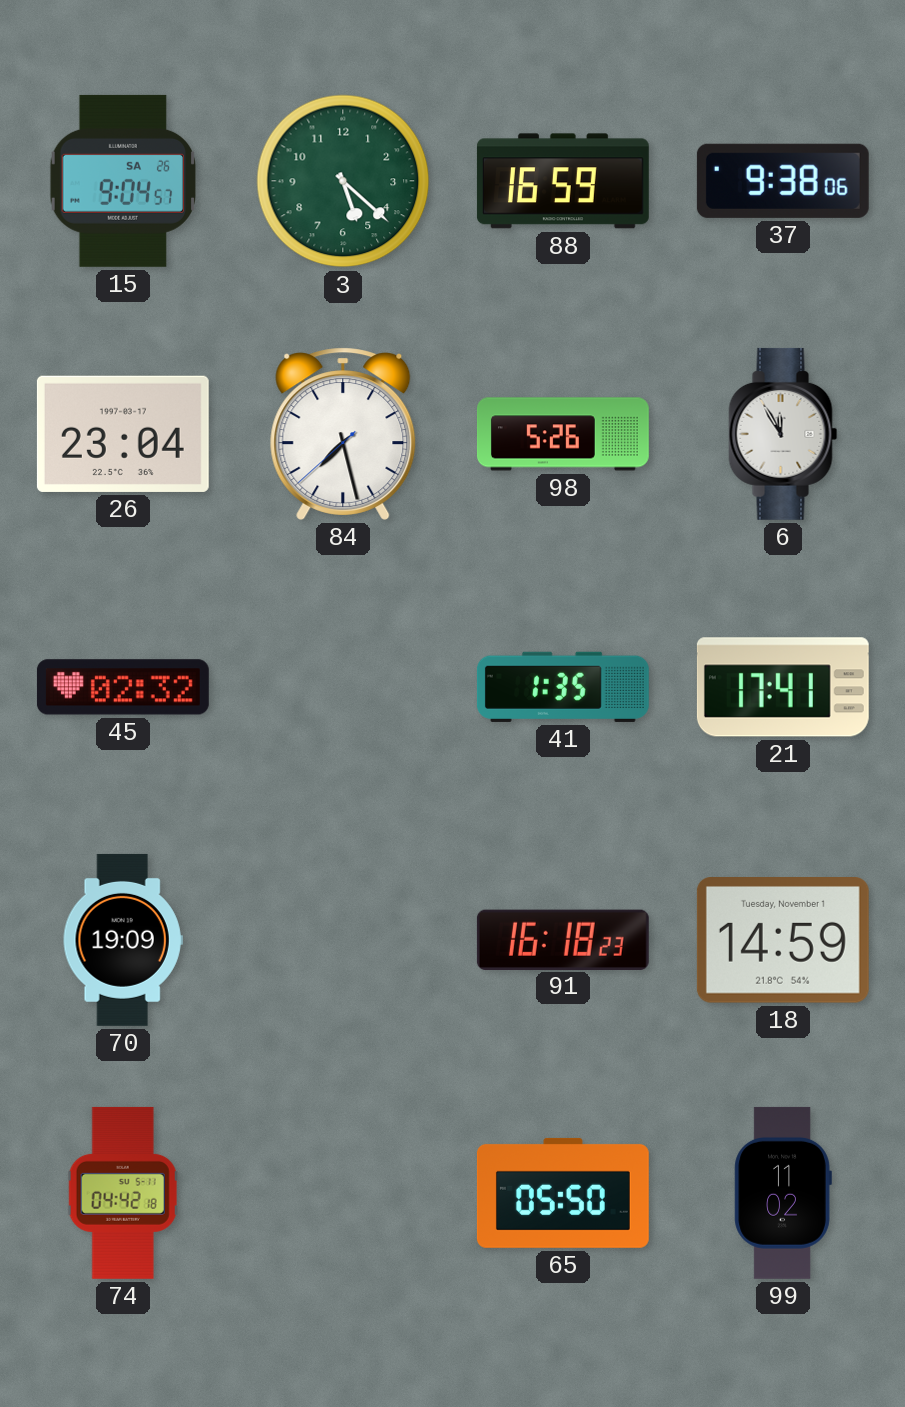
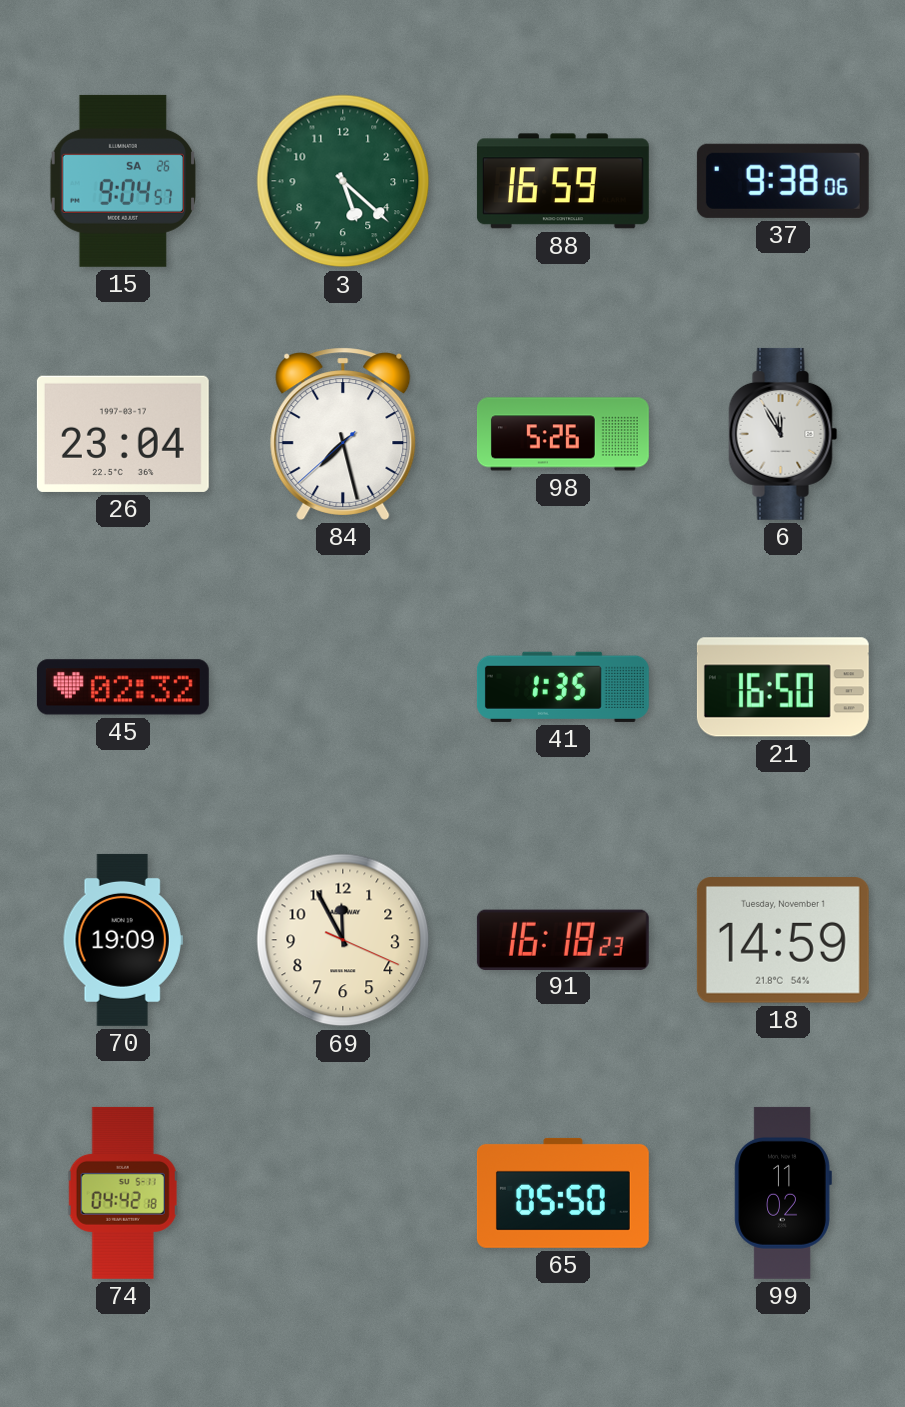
21: 17:41 -> 16:50
69: none -> 11:55
